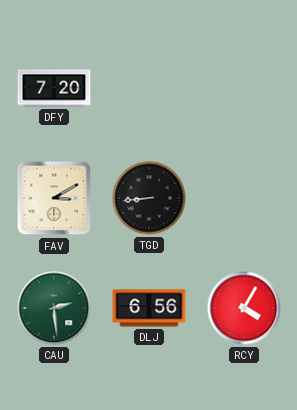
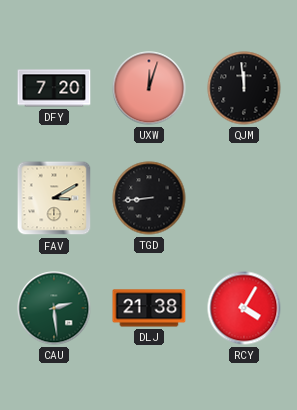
UXW: none -> 12:03
QJM: none -> 11:59
DLJ: 6:56 -> 21:38
